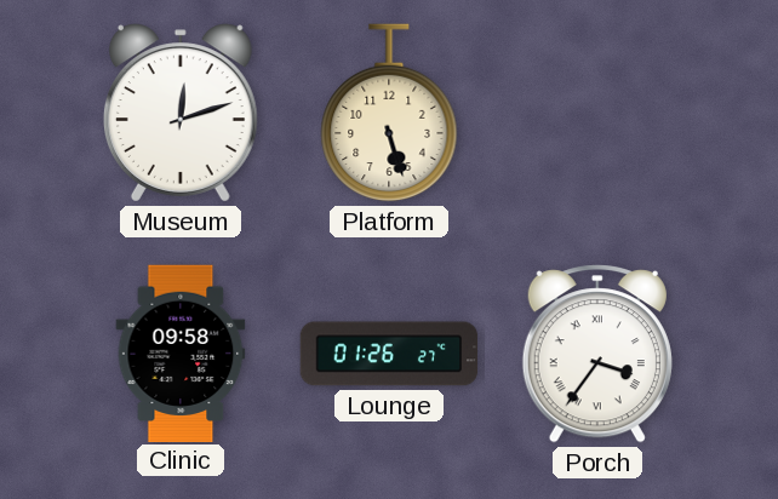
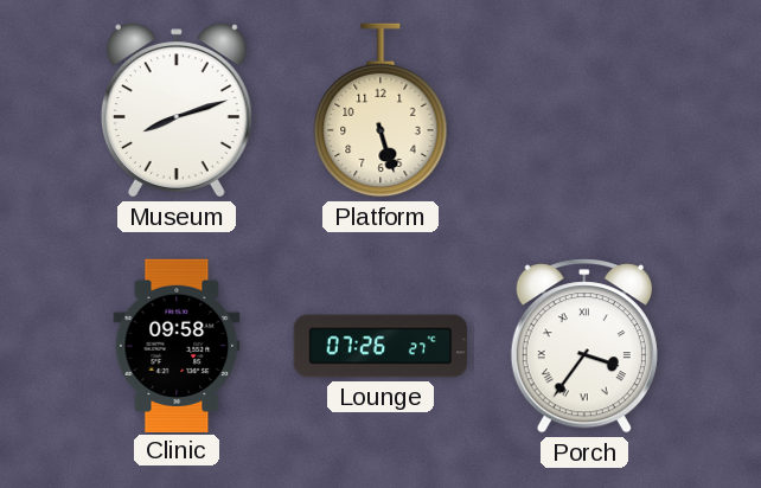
Museum: 12:12 -> 8:12
Lounge: 01:26 -> 07:26
